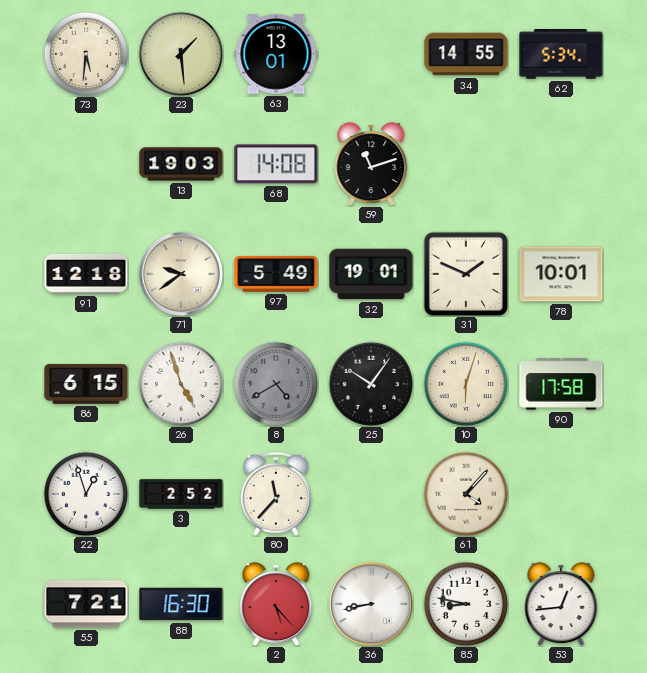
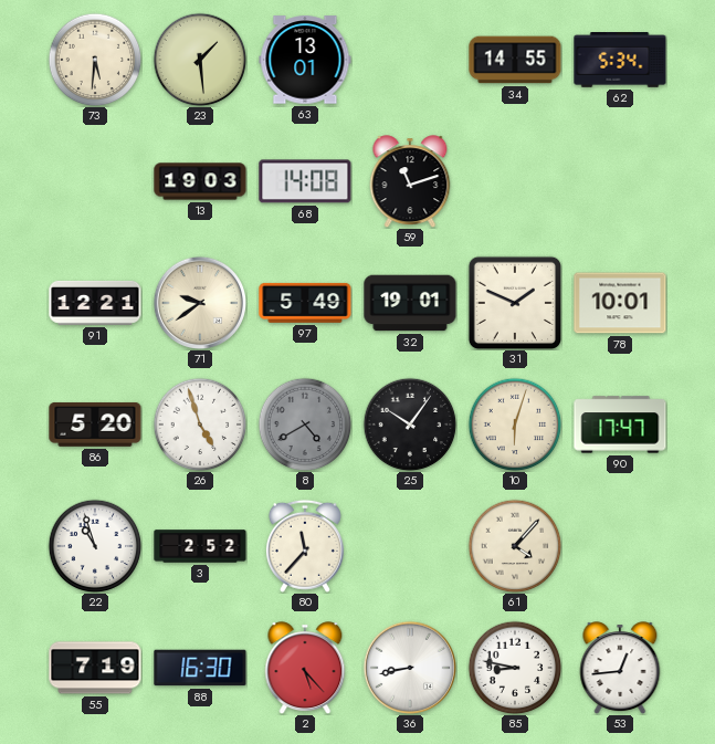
91: 12:18 -> 12:21
86: 6:15 -> 5:20
90: 17:58 -> 17:47
22: 12:57 -> 10:57
55: 7:21 -> 7:19
